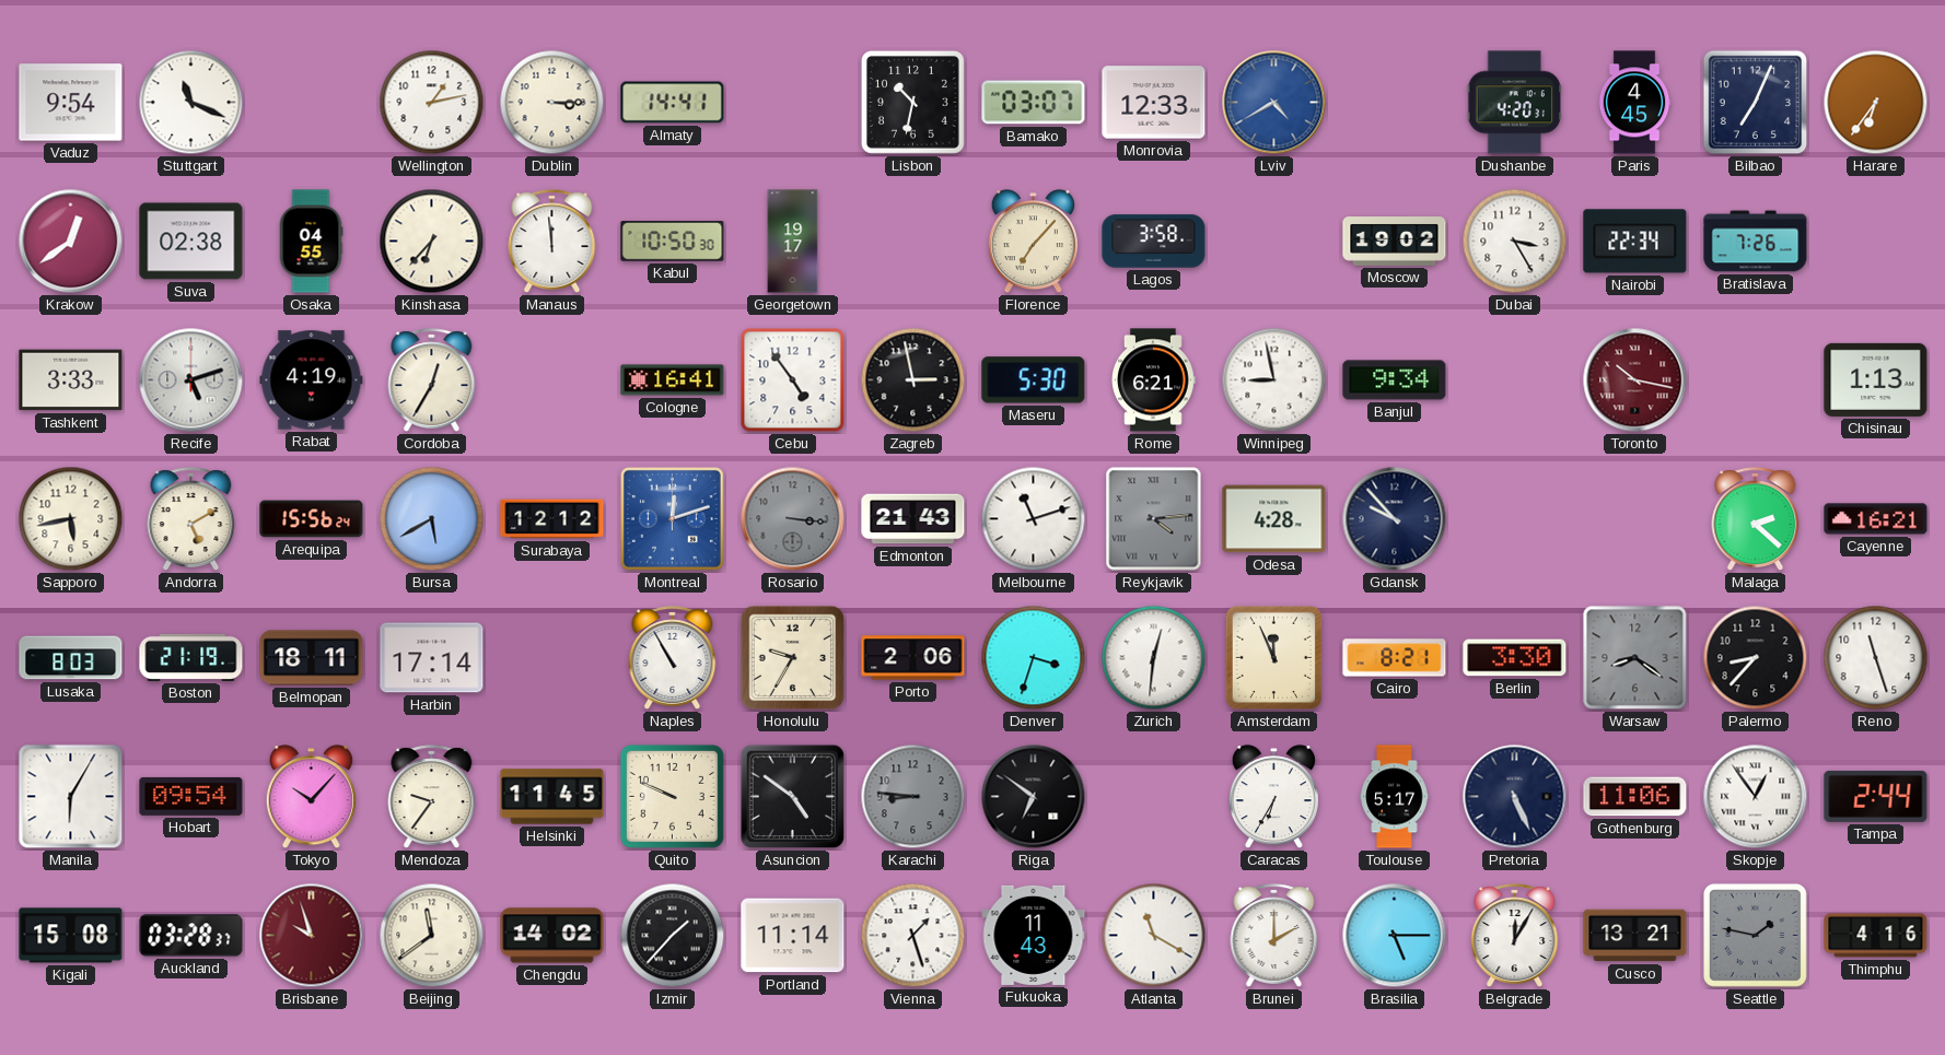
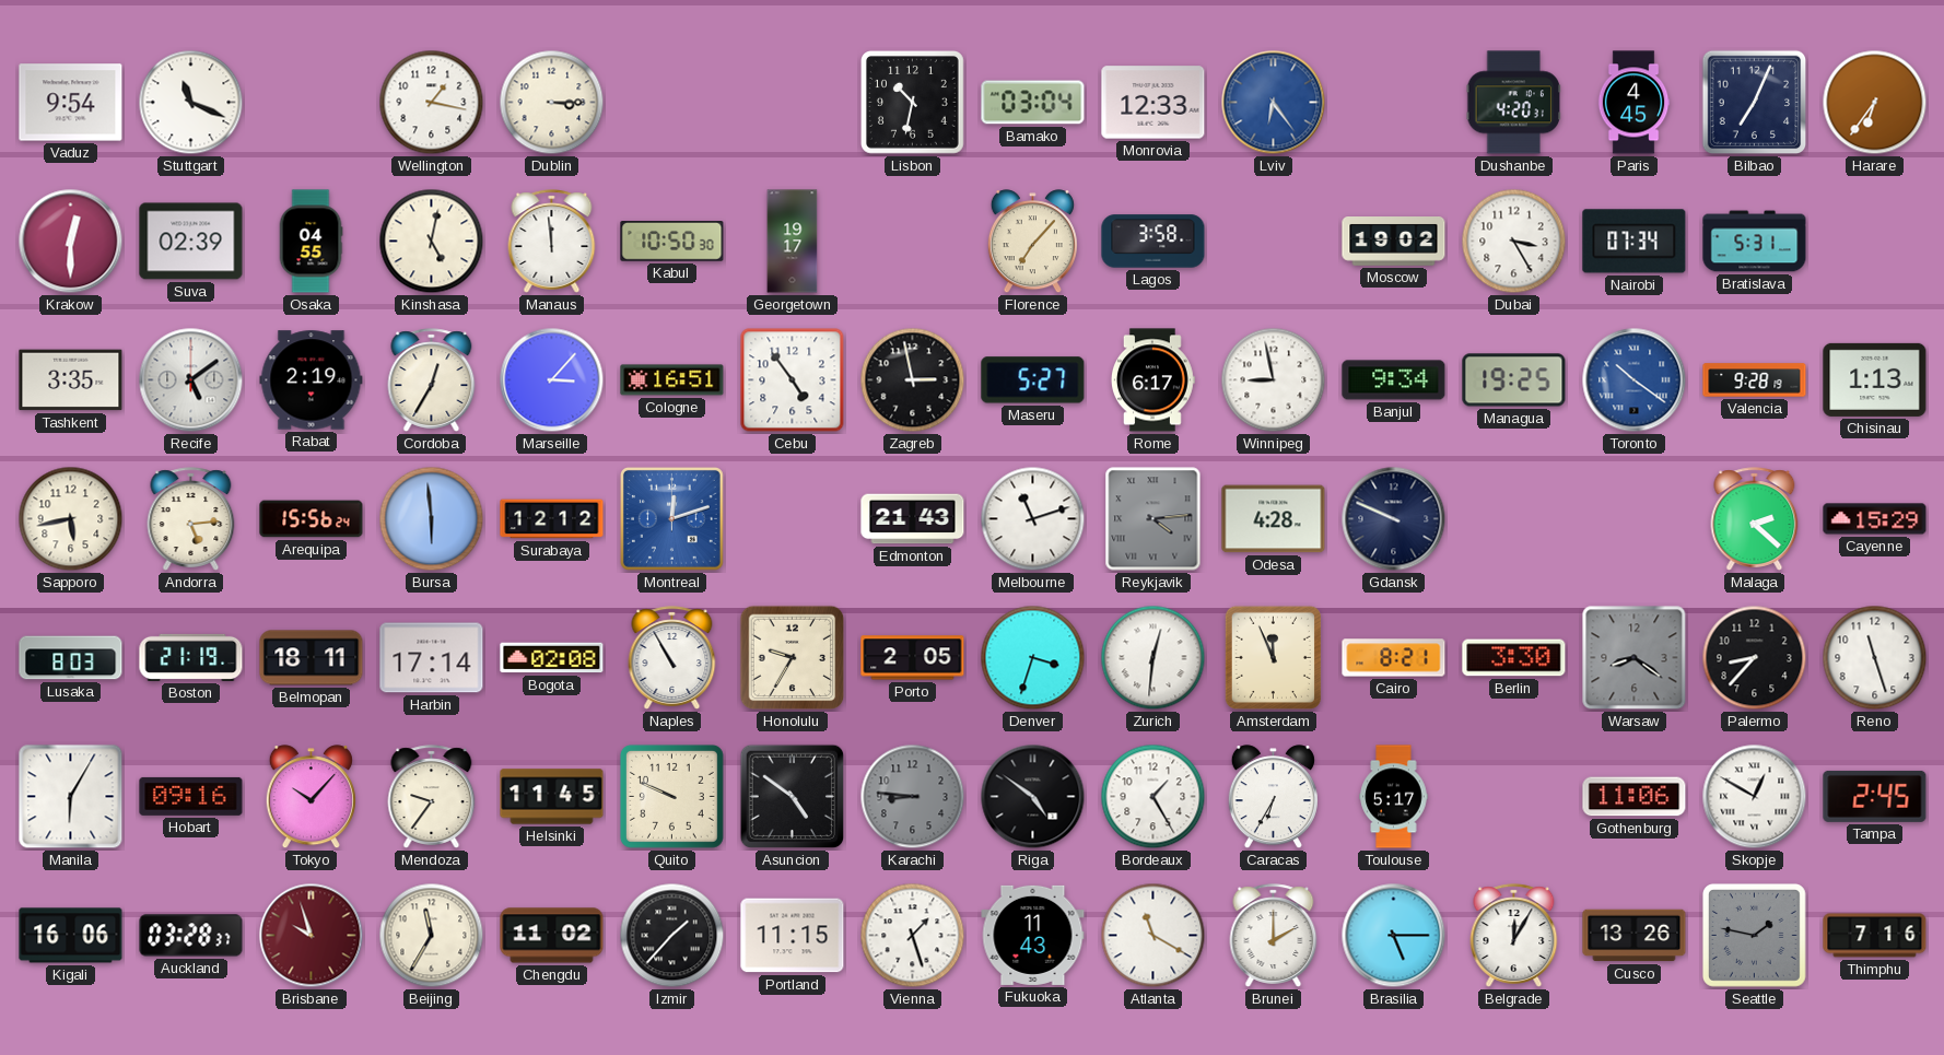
Wellington: 1:13 -> 1:17
Almaty: 14:41 -> none
Bamako: 03:07 -> 03:04
Lviv: 4:40 -> 6:24
Krakow: 12:39 -> 12:30
Suva: 02:38 -> 02:39
Kinshasa: 6:37 -> 5:02
Nairobi: 22:34 -> 07:34
Bratislava: 7:26 -> 5:31
Tashkent: 3:33 -> 3:35
Recife: 5:12 -> 5:09
Rabat: 4:19 -> 2:19
Marseille: none -> 3:07
Cologne: 16:41 -> 16:51
Maseru: 5:30 -> 5:27
Rome: 6:21 -> 6:17
Managua: none -> 19:25
Toronto: 10:17 -> 10:21
Toronto dial: burgundy -> blue
Valencia: none -> 9:28
Andorra: 5:10 -> 5:14
Bursa: 5:40 -> 5:59
Rosario: 3:16 -> none
Gdansk: 9:53 -> 9:49
Cayenne: 16:21 -> 15:29
Bogota: none -> 02:08
Porto: 2:06 -> 2:05
Hobart: 09:54 -> 09:16
Riga: 6:51 -> 4:51
Bordeaux: none -> 1:25
Pretoria: 5:26 -> none
Skopje: 12:54 -> 12:50
Tampa: 2:44 -> 2:45
Kigali: 15:08 -> 16:06
Beijing: 11:39 -> 11:35
Chengdu: 14:02 -> 11:02
Portland: 11:14 -> 11:15
Cusco: 13:21 -> 13:26
Thimphu: 4:16 -> 7:16
